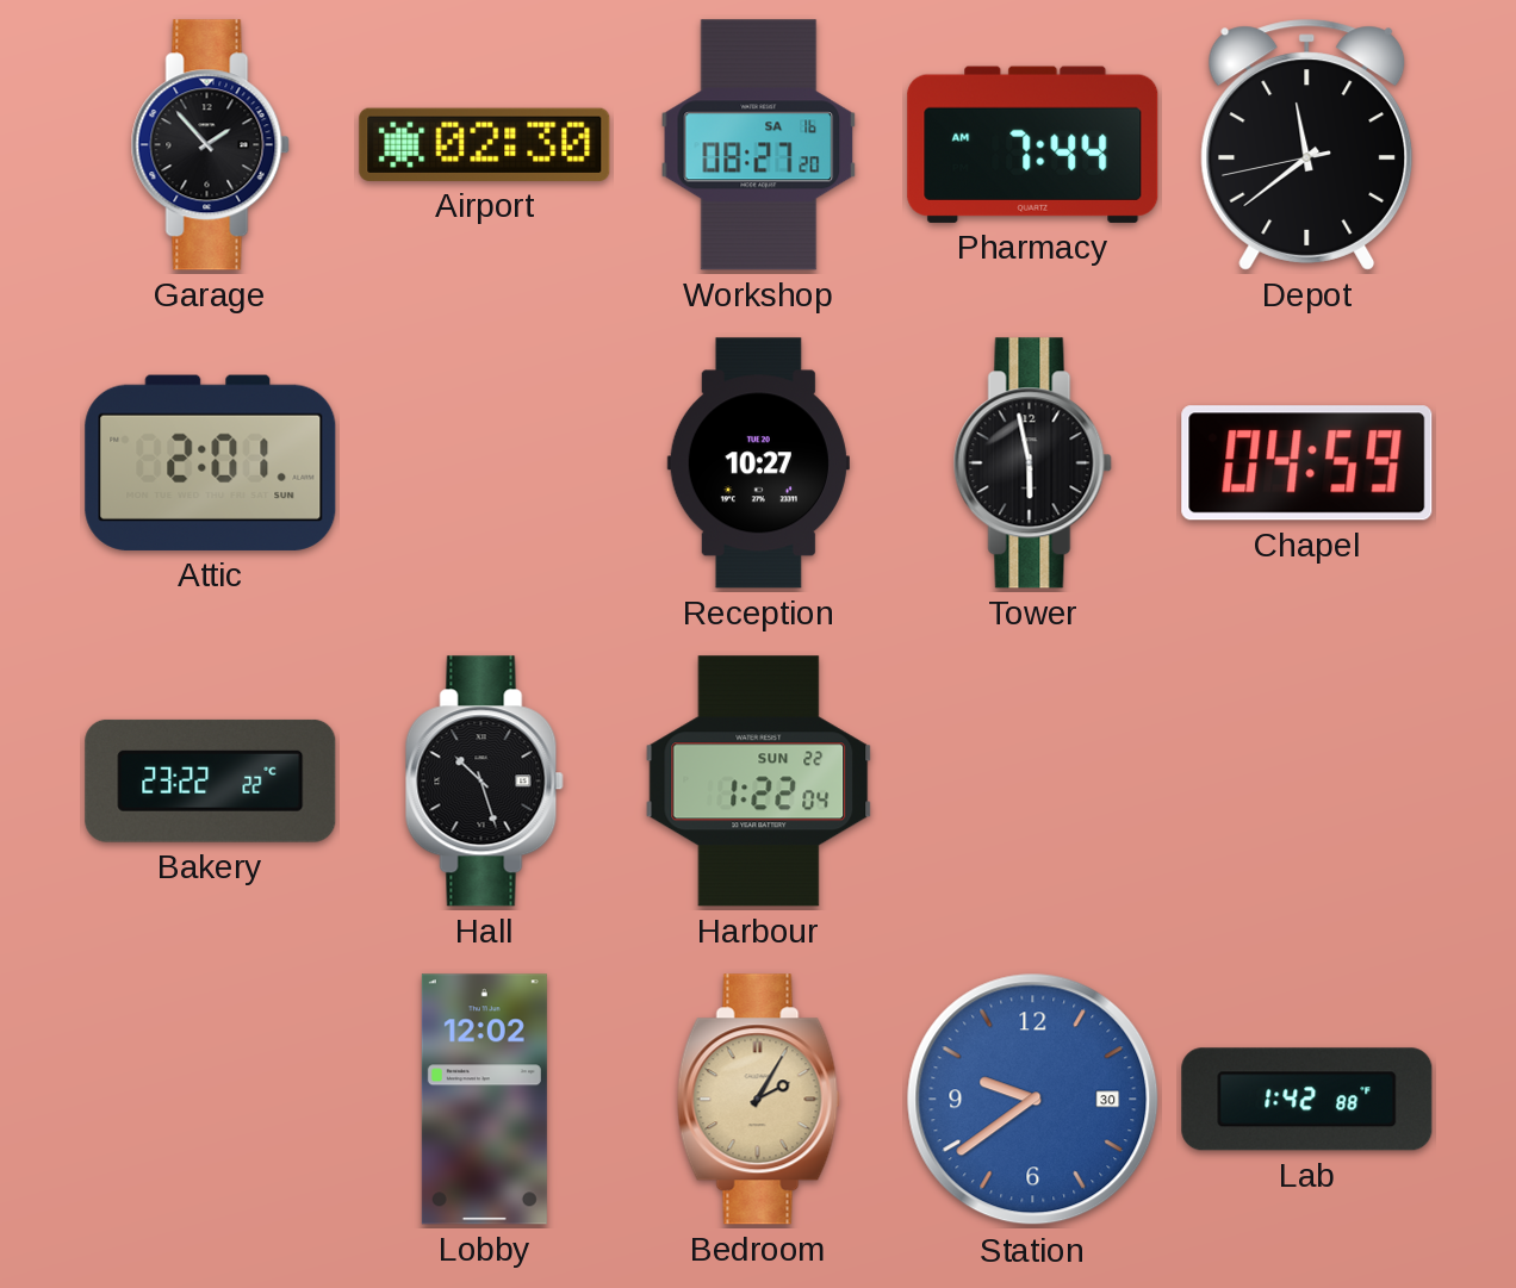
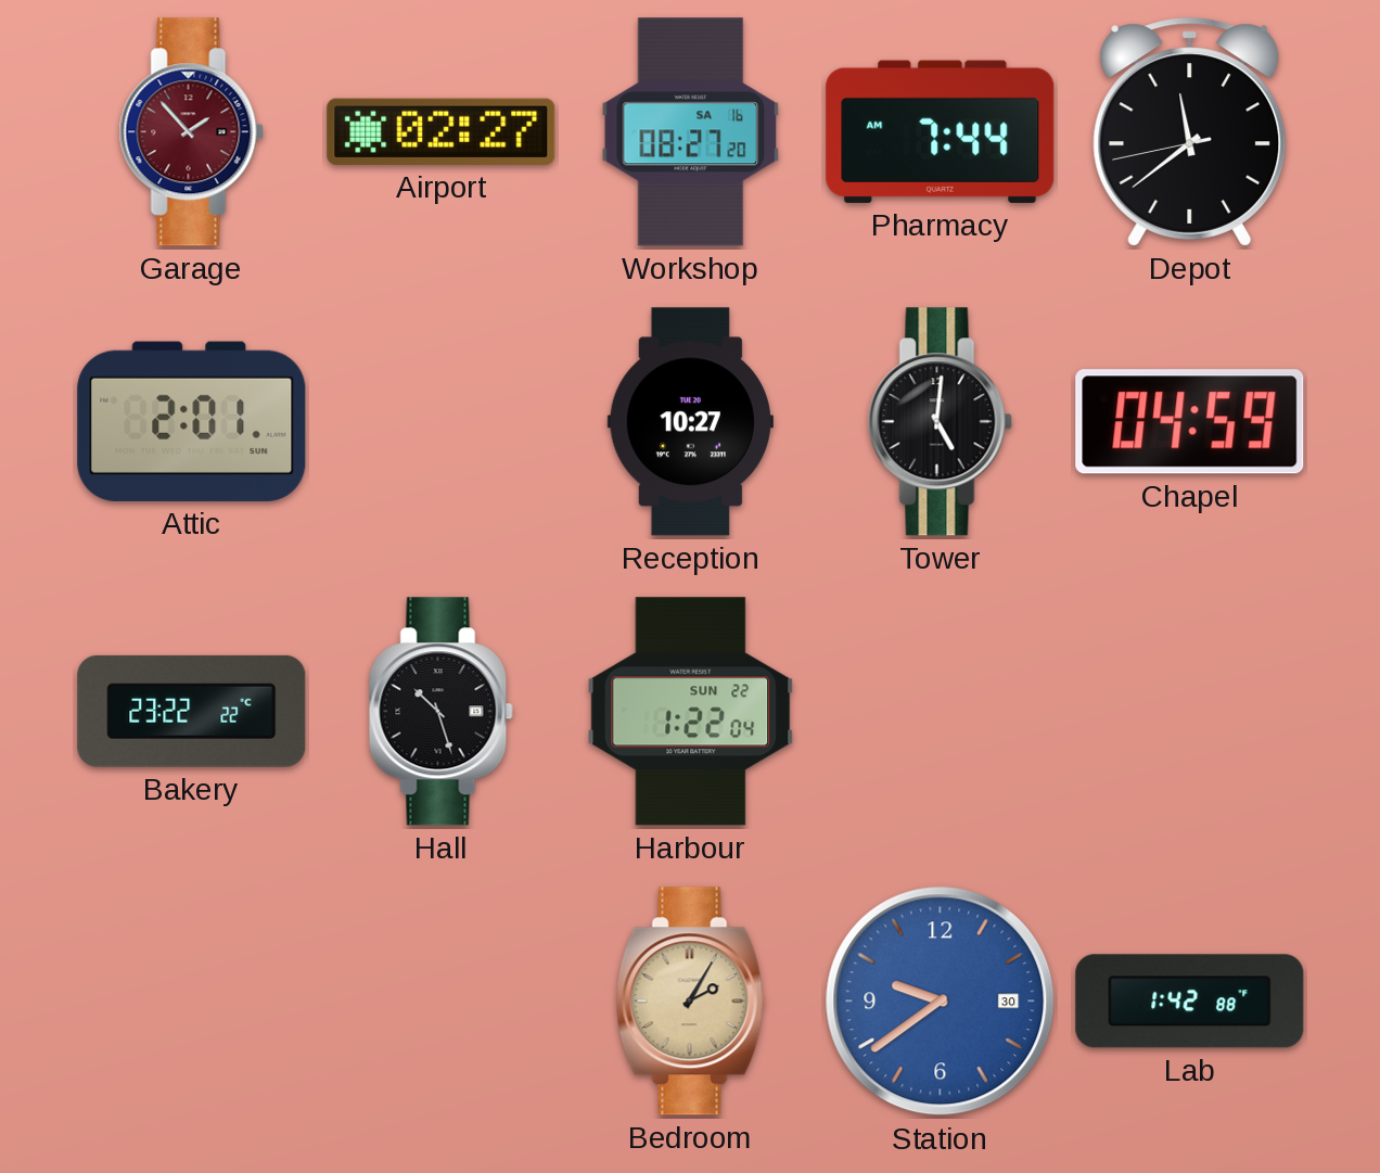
Garage dial: black -> burgundy
Airport: 02:30 -> 02:27
Tower: 5:58 -> 5:01
Lobby: 12:02 -> none
